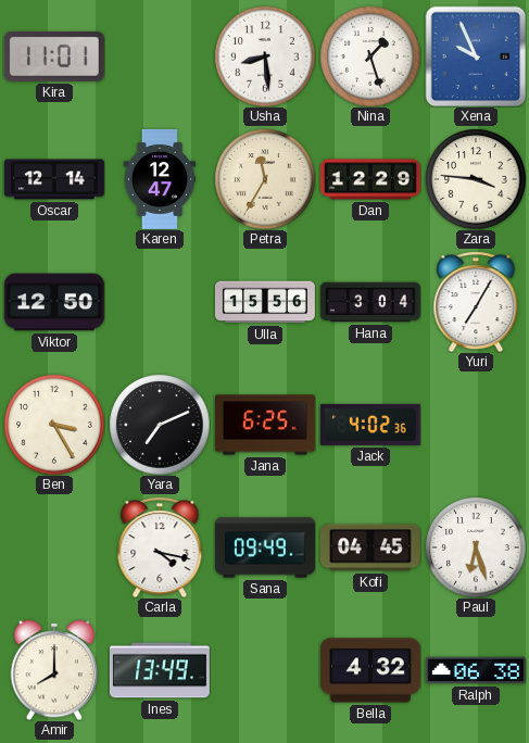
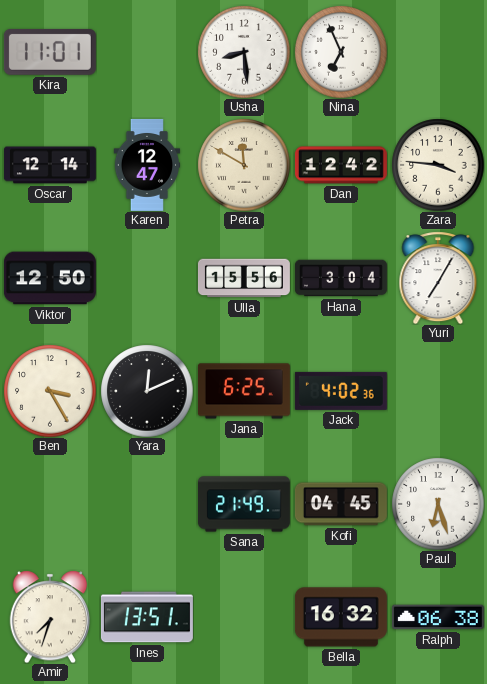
Nina: 1:27 -> 6:56
Xena: 9:56 -> none
Petra: 11:35 -> 11:50
Dan: 12:29 -> 12:42
Yara: 7:11 -> 12:11
Carla: 4:17 -> none
Sana: 09:49 -> 21:49
Amir: 8:00 -> 7:33
Ines: 13:49 -> 13:51
Bella: 4:32 -> 16:32
